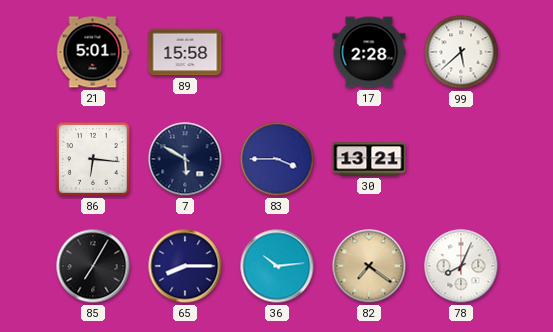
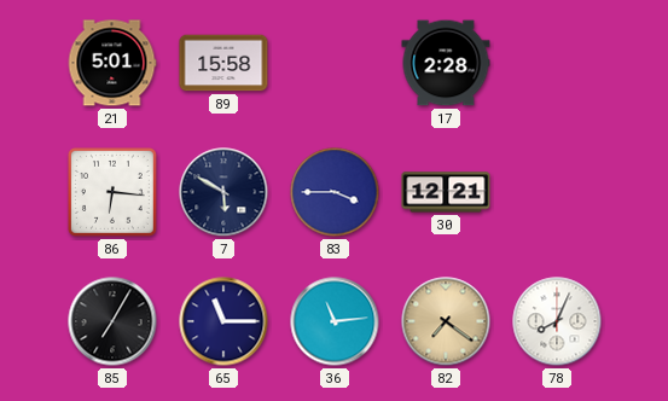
99: 5:38 -> none
30: 13:21 -> 12:21
65: 8:15 -> 11:15
36: 10:14 -> 11:14
